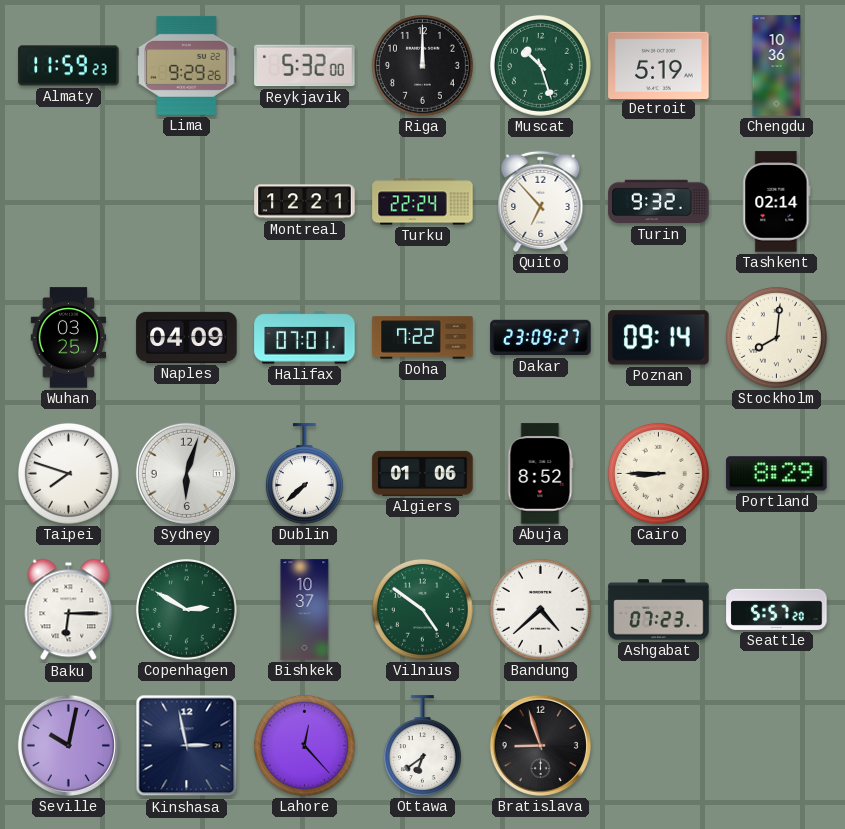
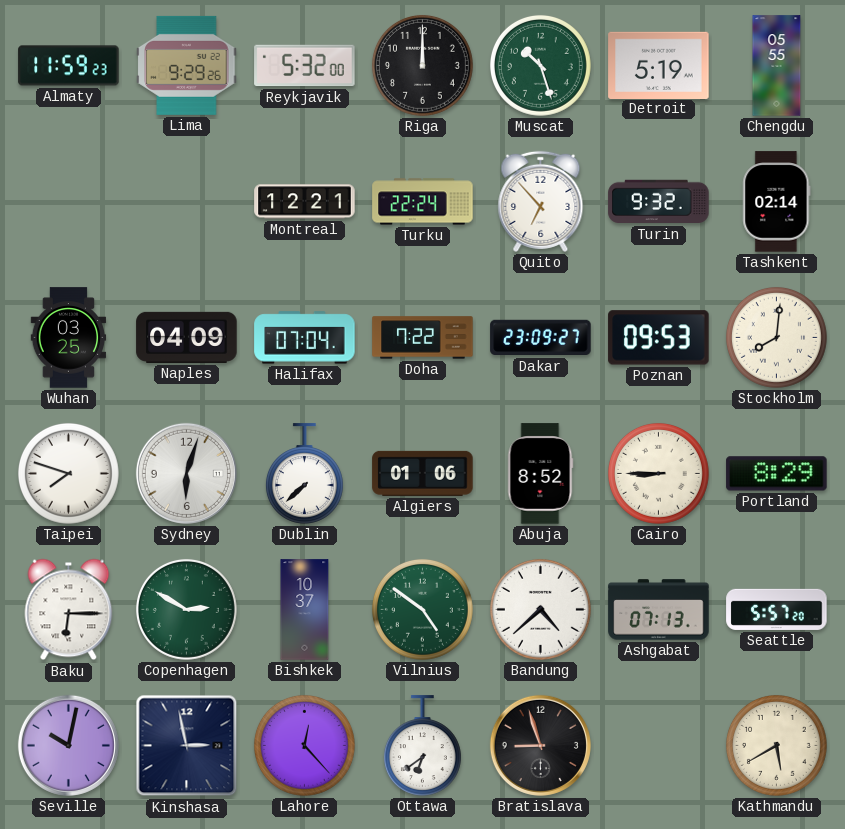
Chengdu: 10:36 -> 05:55
Halifax: 07:01 -> 07:04
Poznan: 09:14 -> 09:53
Ashgabat: 07:23 -> 07:13
Kathmandu: none -> 5:40
